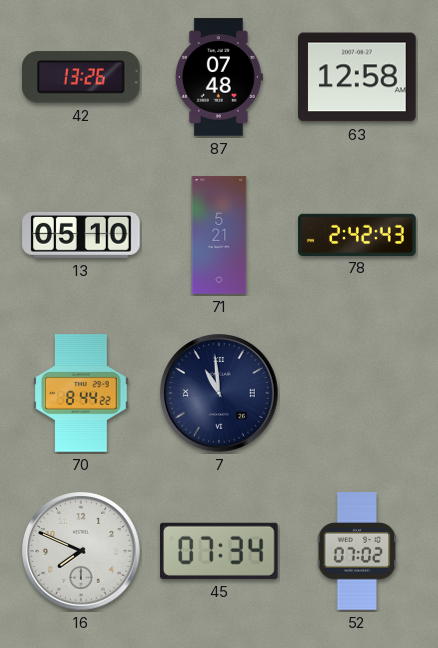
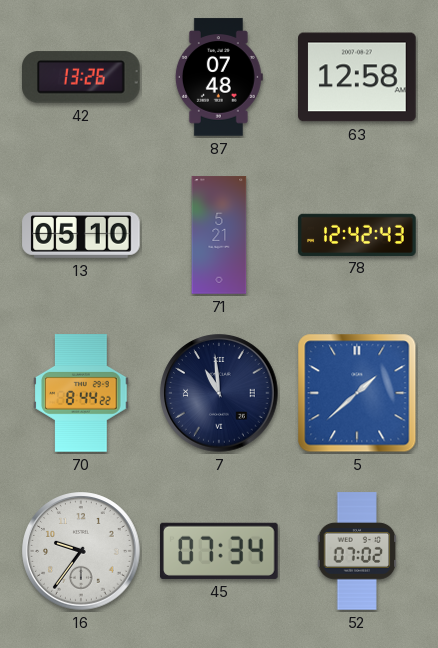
78: 2:42 -> 12:42
5: none -> 1:38
16: 7:49 -> 9:36
